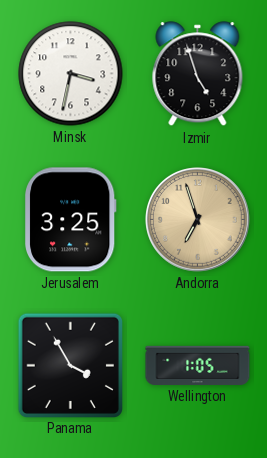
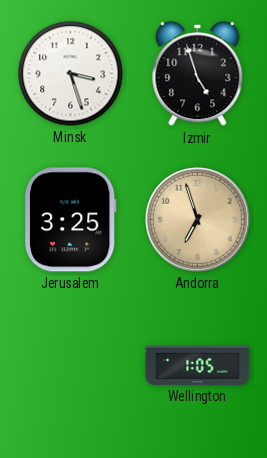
Minsk: 3:32 -> 3:27
Panama: 3:55 -> none
